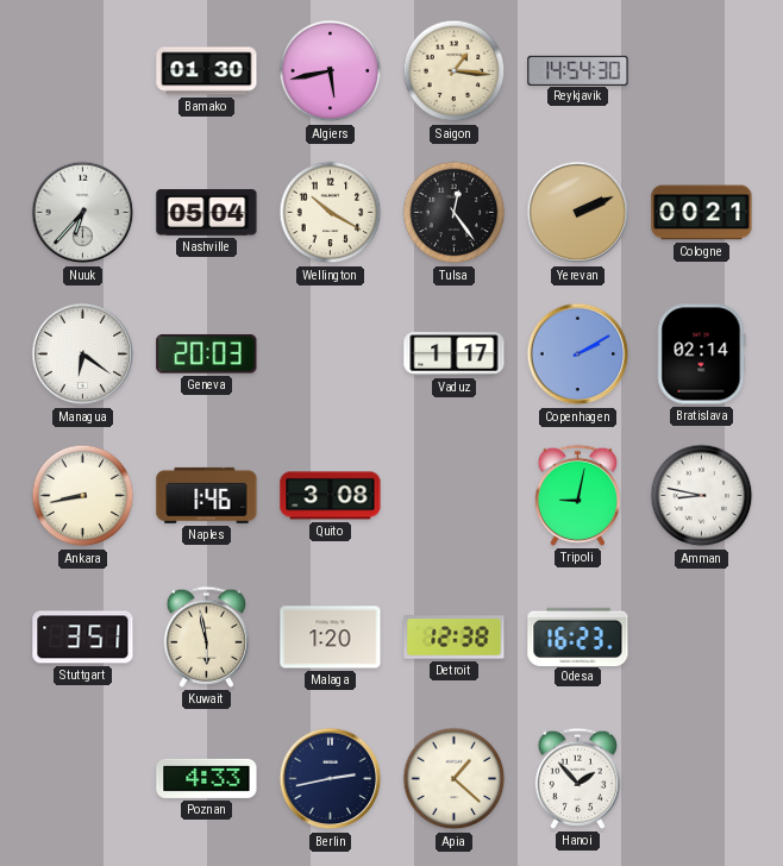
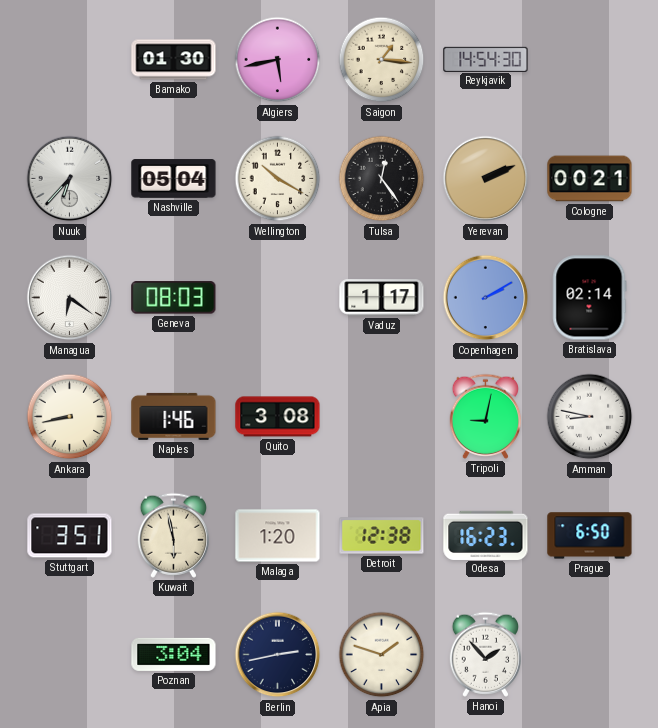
Geneva: 20:03 -> 08:03
Prague: none -> 6:50
Poznan: 4:33 -> 3:04
Apia: 1:22 -> 1:48
